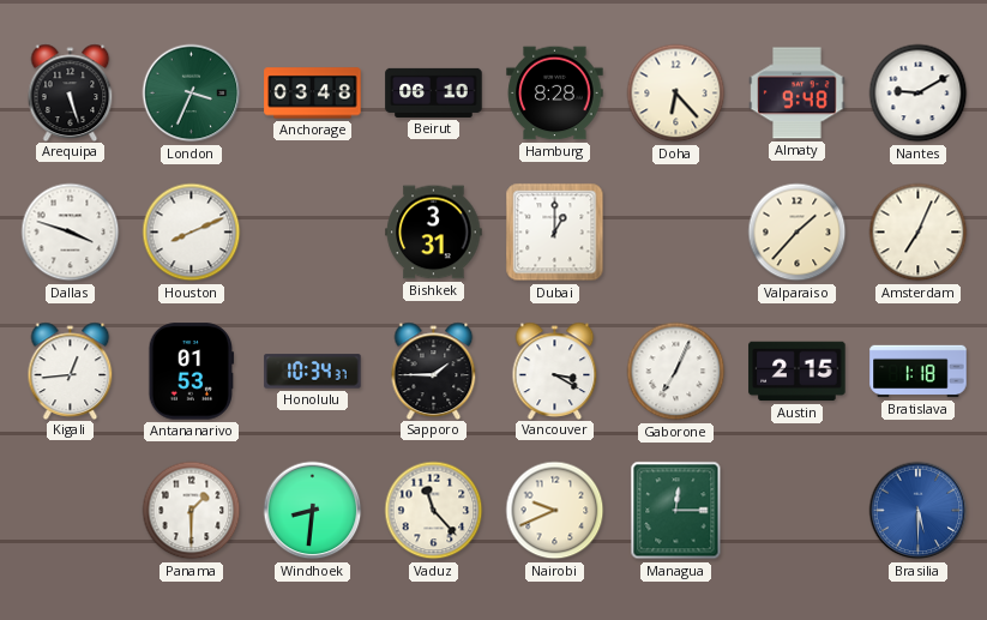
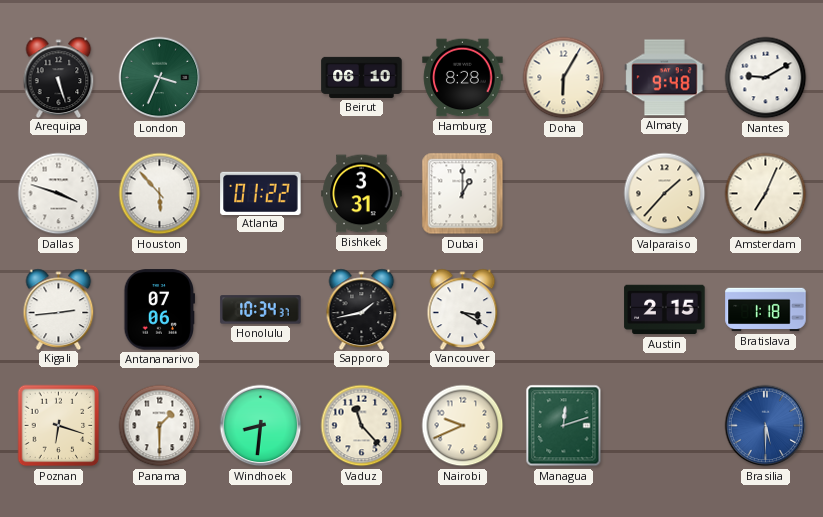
Anchorage: 03:48 -> none
Doha: 6:23 -> 6:05
Houston: 8:11 -> 5:53
Atlanta: none -> 01:22
Kigali: 12:44 -> 2:44
Antananarivo: 01:53 -> 07:06
Sapporo: 1:45 -> 1:43
Gaborone: 7:04 -> none
Poznan: none -> 6:18
Managua: 12:15 -> 12:12
